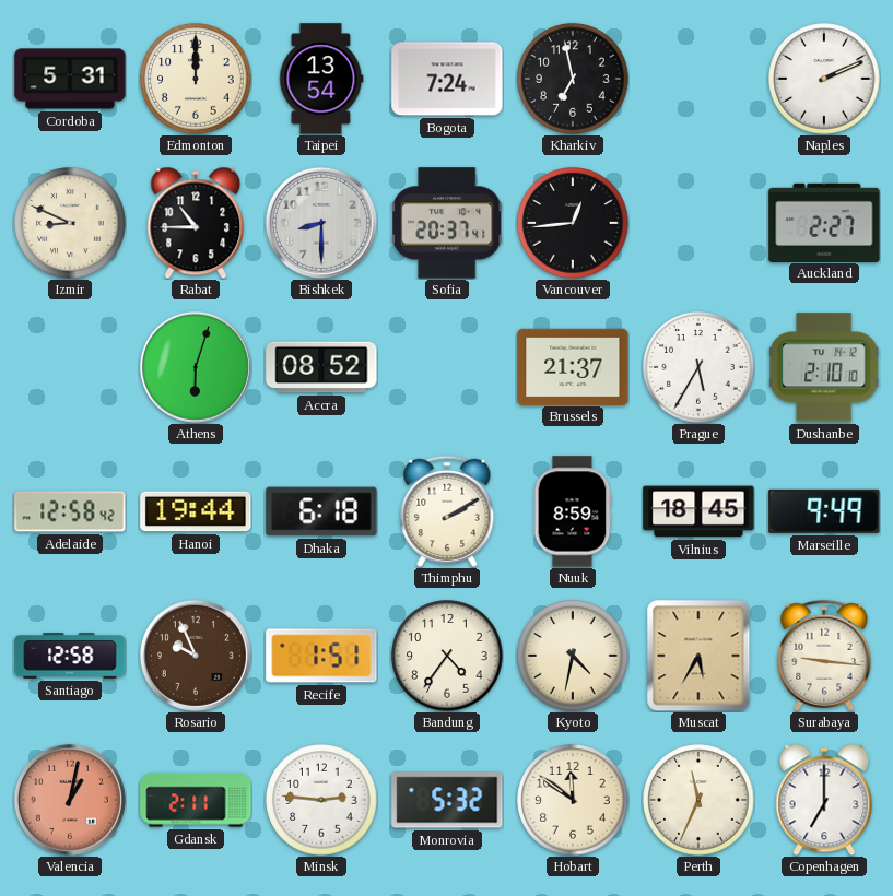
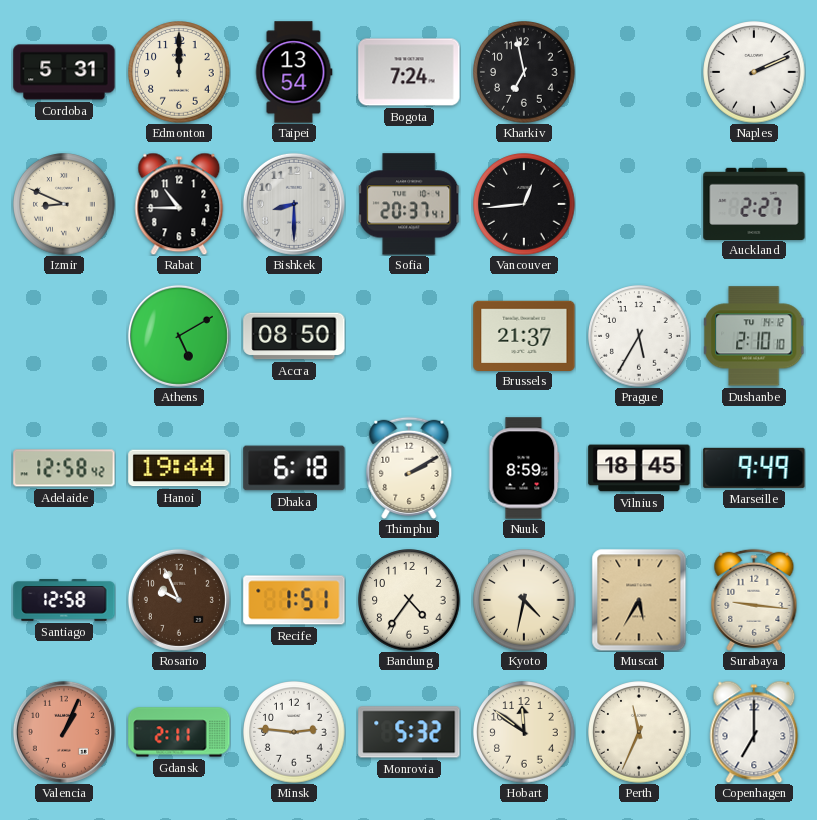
Athens: 6:03 -> 5:10
Accra: 08:52 -> 08:50
Valencia: 1:02 -> 1:04
